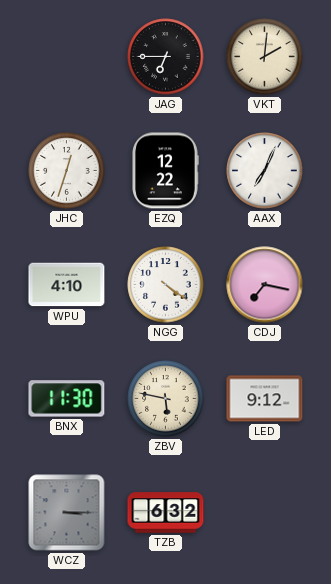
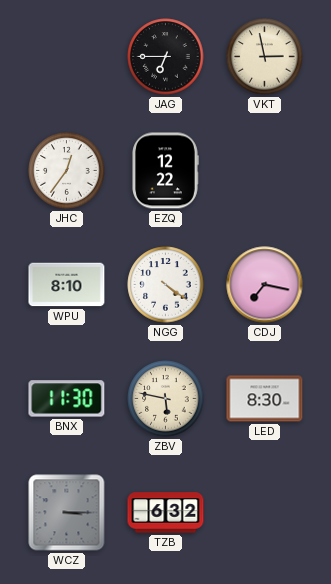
VKT: 2:01 -> 2:58
JHC: 12:33 -> 12:36
AAX: 7:04 -> none
WPU: 4:10 -> 8:10
LED: 9:12 -> 8:30
